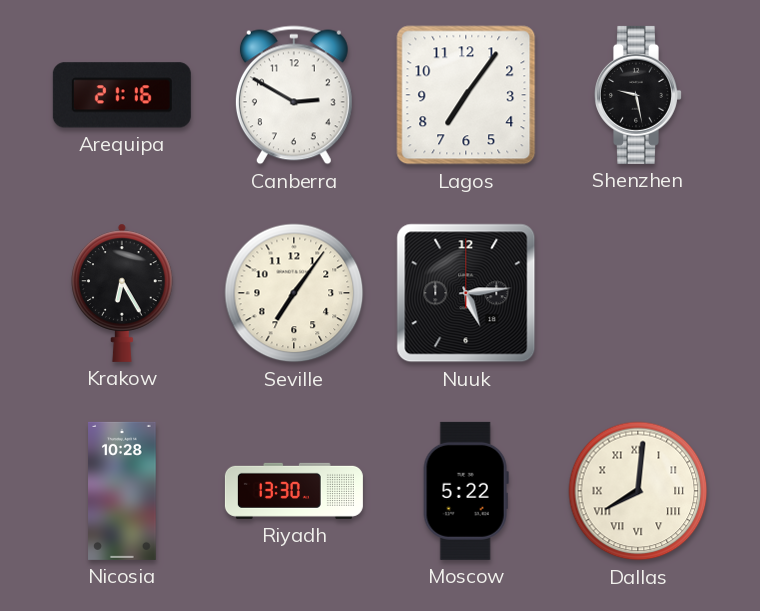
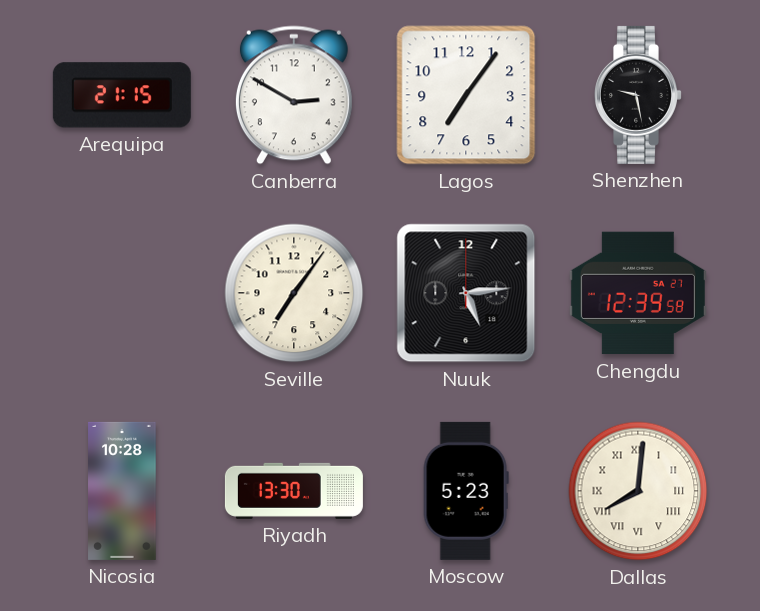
Arequipa: 21:16 -> 21:15
Krakow: 6:25 -> none
Chengdu: none -> 12:39
Moscow: 5:22 -> 5:23
